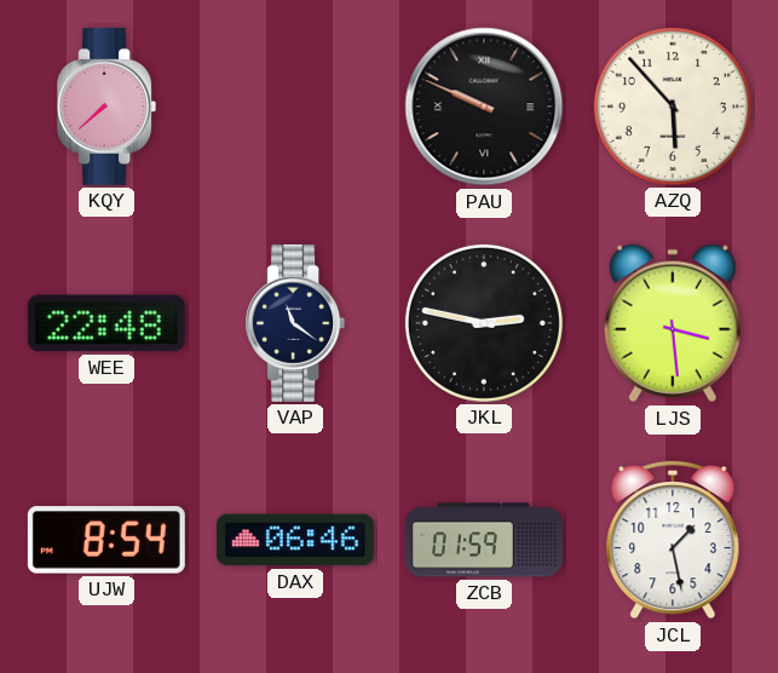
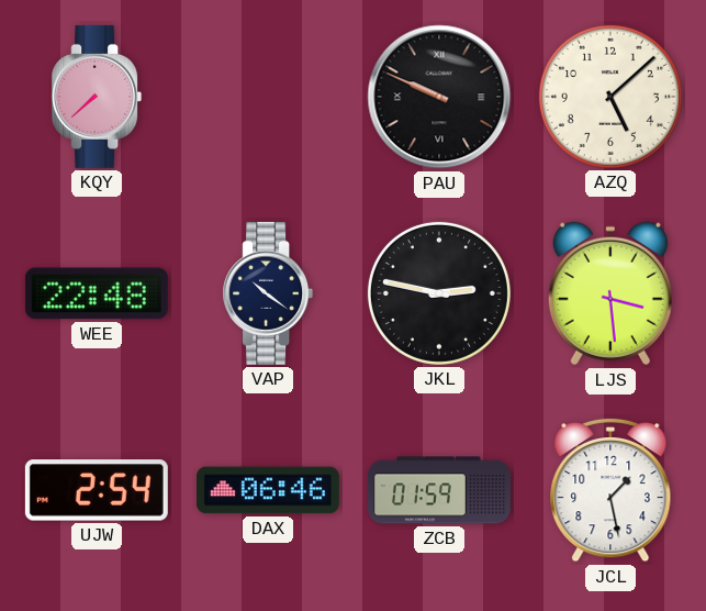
AZQ: 5:53 -> 5:08
VAP: 11:21 -> 10:21
UJW: 8:54 -> 2:54
